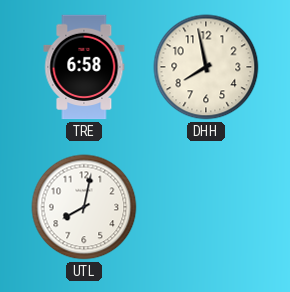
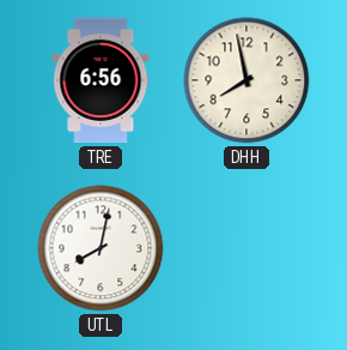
TRE: 6:58 -> 6:56
